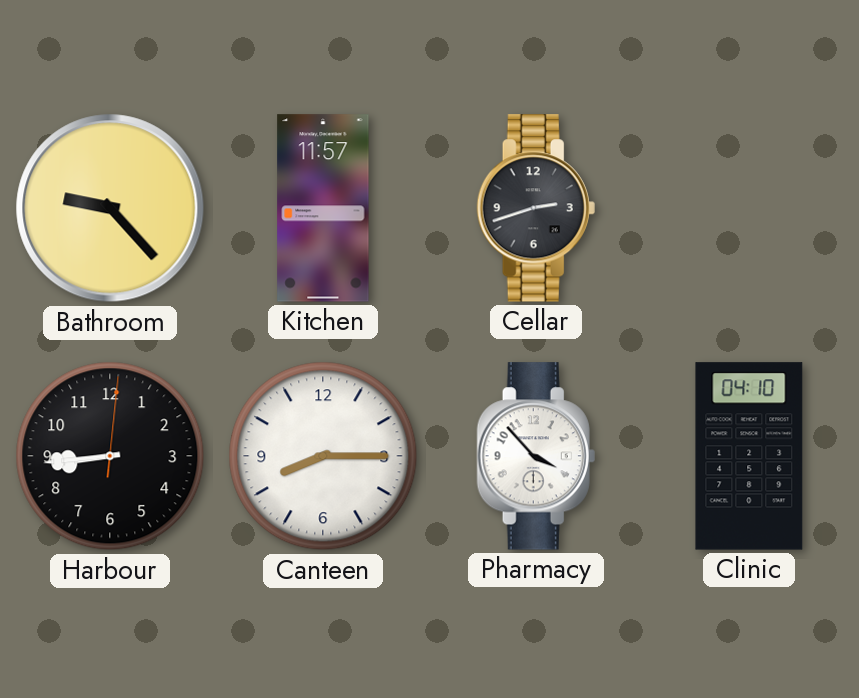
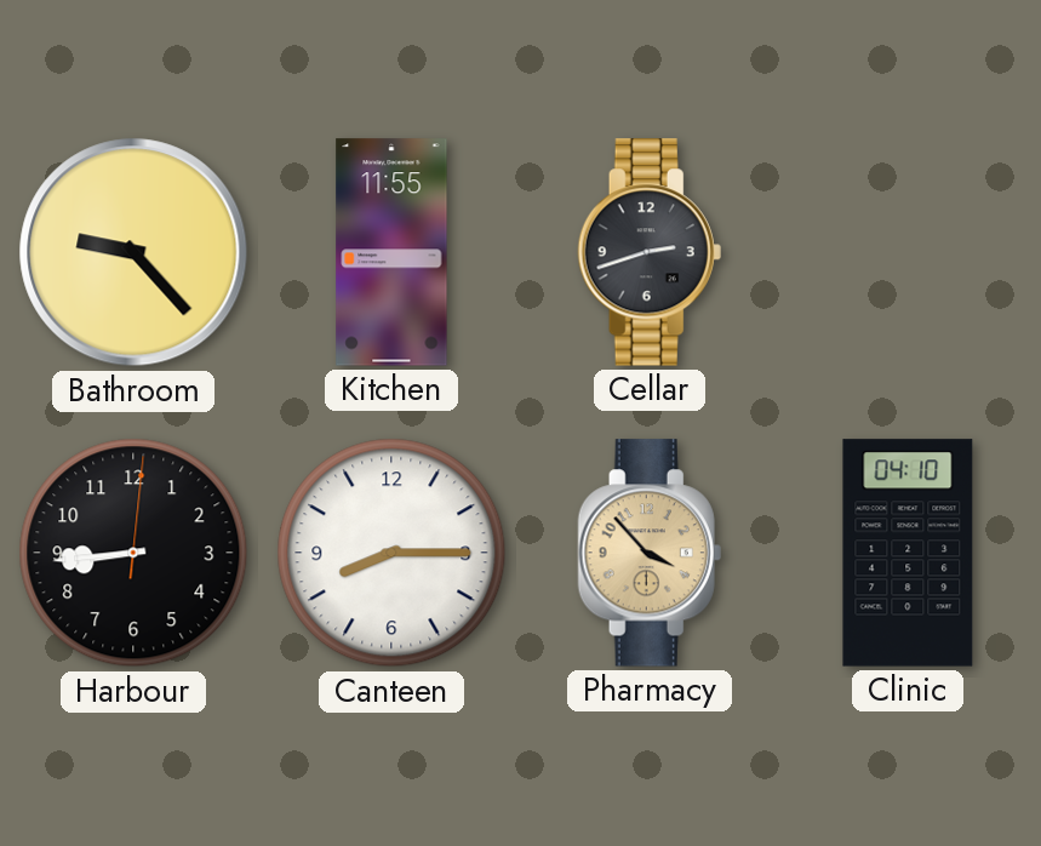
Kitchen: 11:57 -> 11:55
Pharmacy dial: white -> champagne
